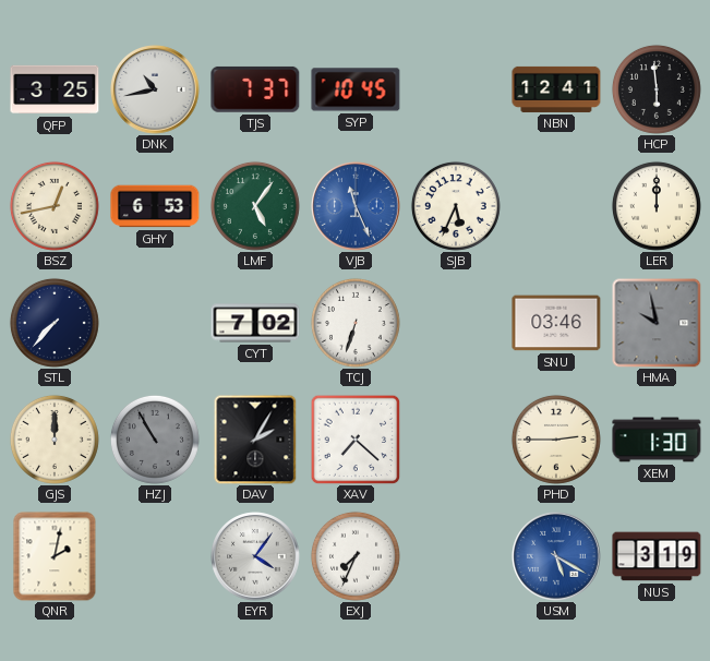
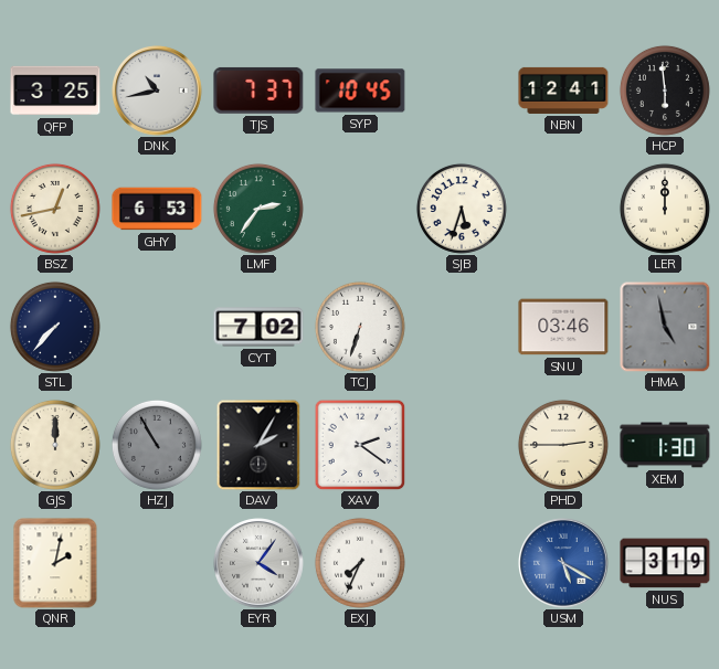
LMF: 5:06 -> 2:36
VJB: 11:26 -> none
SJB: 5:34 -> 5:33
HMA: 9:58 -> 4:58
XAV: 7:22 -> 2:21
